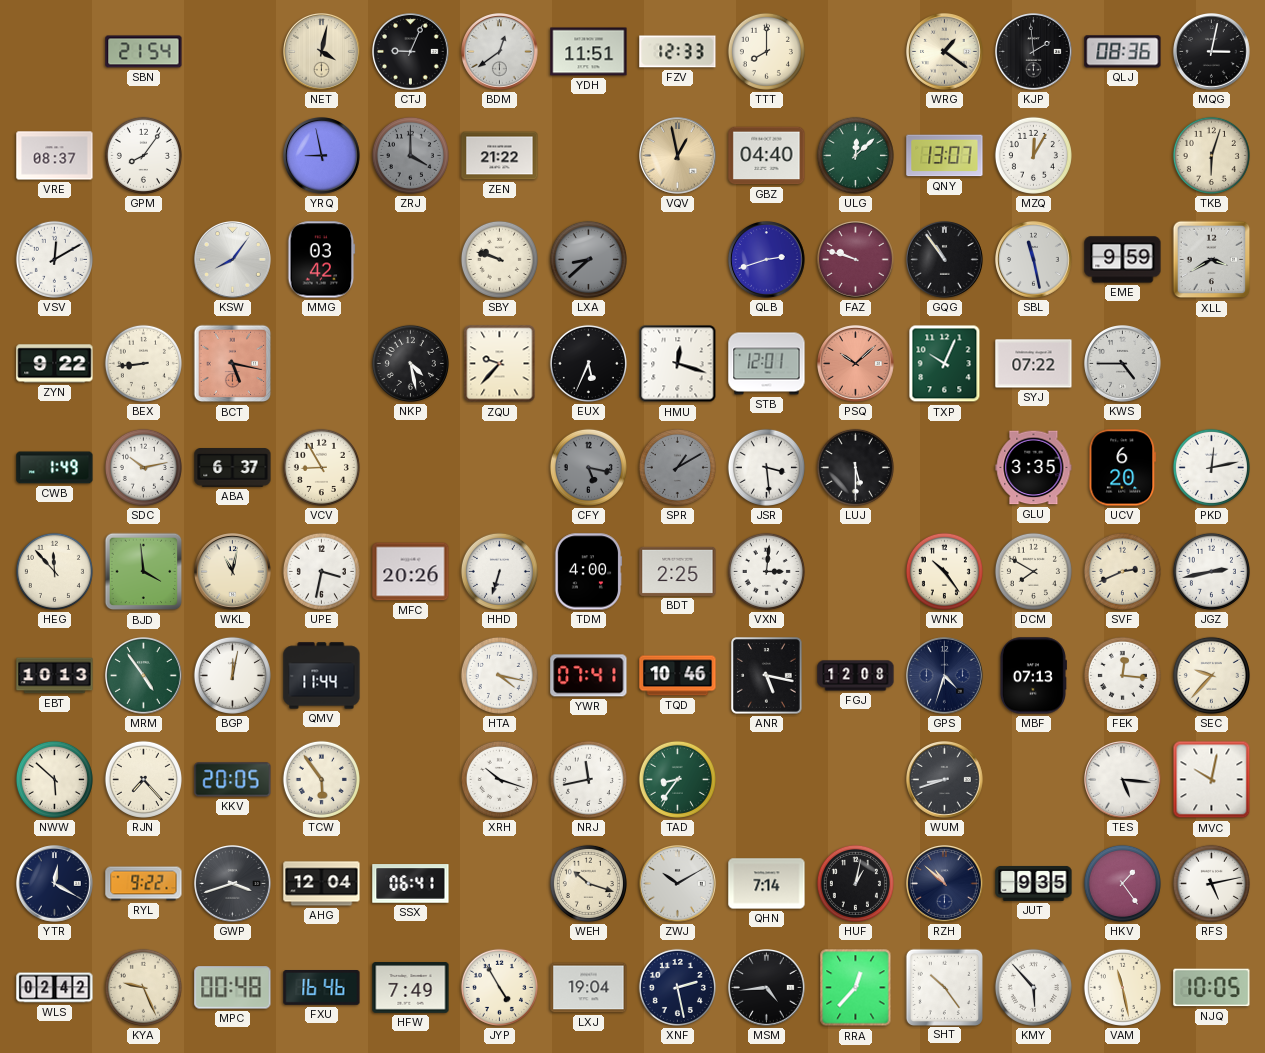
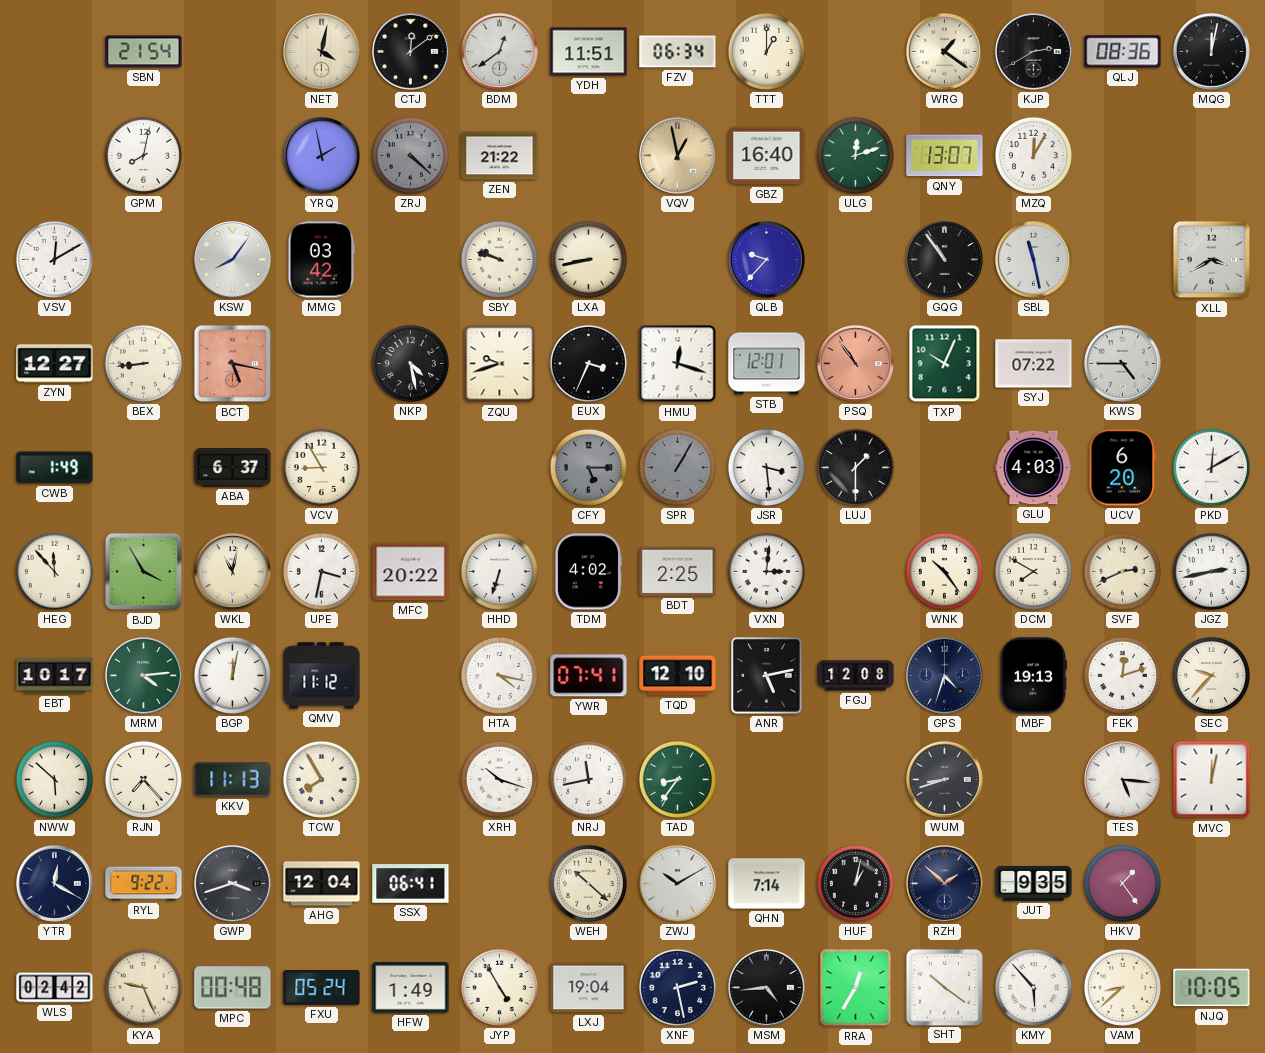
CTJ: 9:04 -> 12:09
FZV: 12:33 -> 06:34
TTT: 8:00 -> 1:00
KJP: 1:59 -> 2:40
MQG: 3:02 -> 12:02
VRE: 08:37 -> none
GPM: 8:06 -> 8:02
YRQ: 8:58 -> 1:58
ZRJ: 4:00 -> 4:22
GBZ: 04:40 -> 16:40
ULG: 12:08 -> 12:12
TKB: 6:03 -> none
LXA: 8:38 -> 8:43
LXA dial: grey -> cream
QLB: 2:42 -> 9:37
FAZ: 9:48 -> none
EME: 9:59 -> none
ZYN: 9:22 -> 12:27
ZQU: 9:37 -> 9:42
EUX: 5:34 -> 3:34
PSQ: 10:08 -> 10:54
SDC: 10:13 -> none
CFY: 5:17 -> 5:15
SPR: 1:10 -> 1:05
LUJ: 5:30 -> 1:30
GLU: 3:35 -> 4:03
PKD: 12:13 -> 12:10
BJD: 3:59 -> 3:55
MFC: 20:26 -> 20:22
TDM: 4:00 -> 4:02
EBT: 10:13 -> 10:17
MRM: 4:54 -> 4:14
QMV: 11:44 -> 11:12
TQD: 10:46 -> 12:10
ANR: 5:17 -> 5:13
MBF: 07:13 -> 19:13
FEK: 12:16 -> 12:12
KKV: 20:05 -> 11:13
TCW: 5:54 -> 7:55
MVC: 10:02 -> 12:02
WEH: 10:18 -> 10:22
RZH: 10:52 -> 1:52
RFS: 5:13 -> none
FXU: 16:46 -> 05:24
HFW: 7:49 -> 1:49
RRA: 12:37 -> 12:35
SHT: 10:24 -> 10:21
VAM: 11:28 -> 8:38
